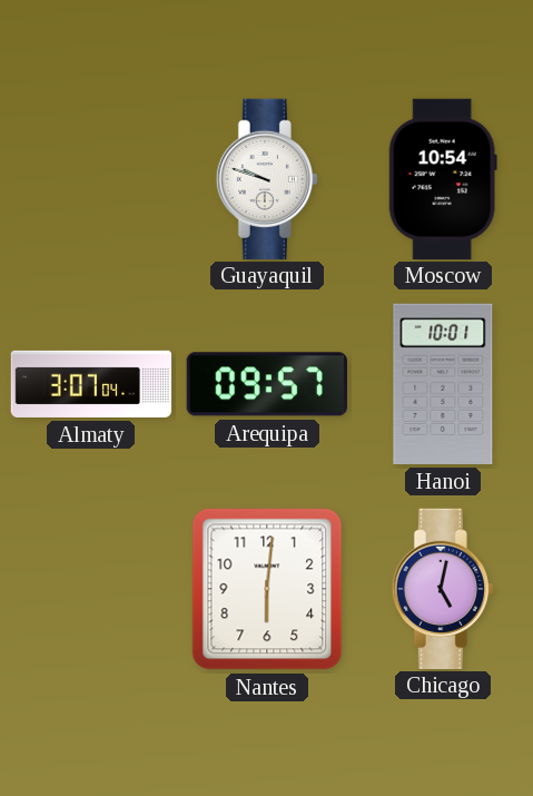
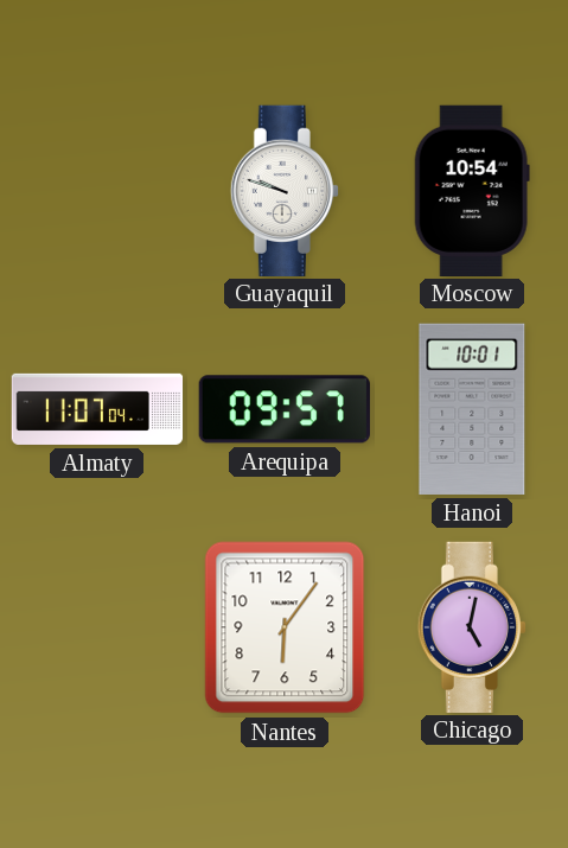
Almaty: 3:07 -> 11:07
Nantes: 6:01 -> 6:06
